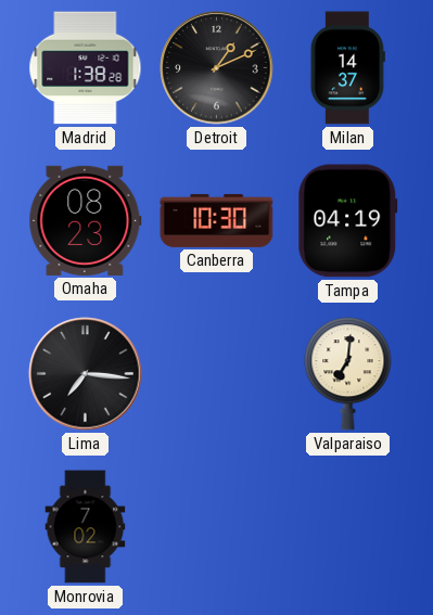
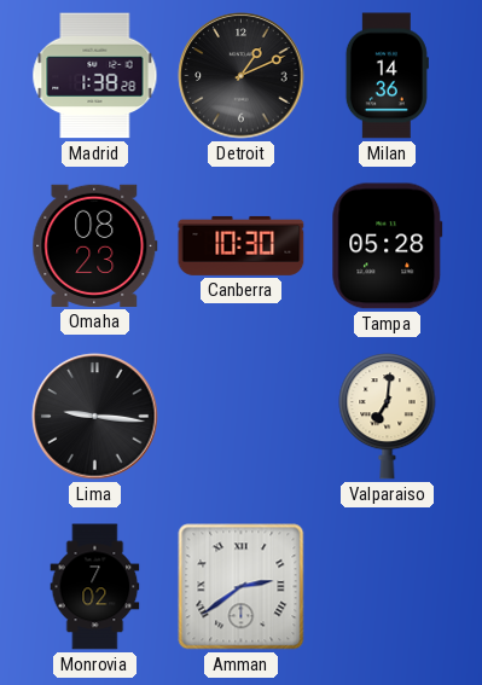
Milan: 14:37 -> 14:36
Tampa: 04:19 -> 05:28
Lima: 7:16 -> 9:16
Amman: none -> 2:39
